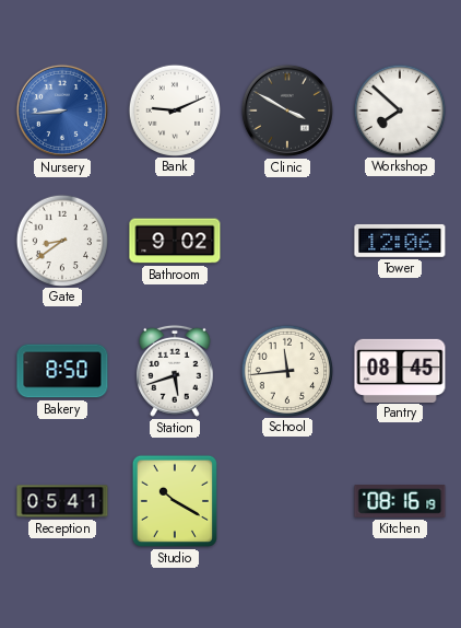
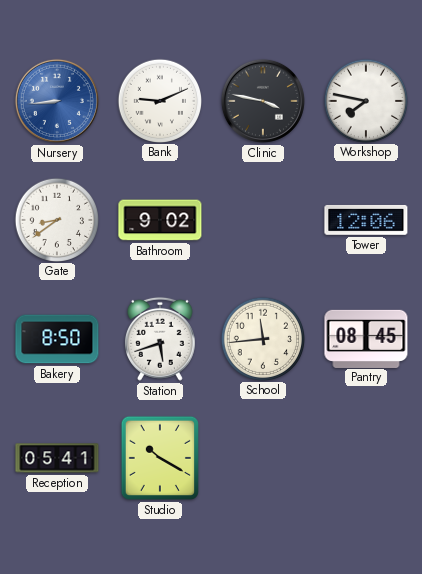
Clinic: 3:50 -> 3:47
Workshop: 7:52 -> 7:47
Kitchen: 08:16 -> none
